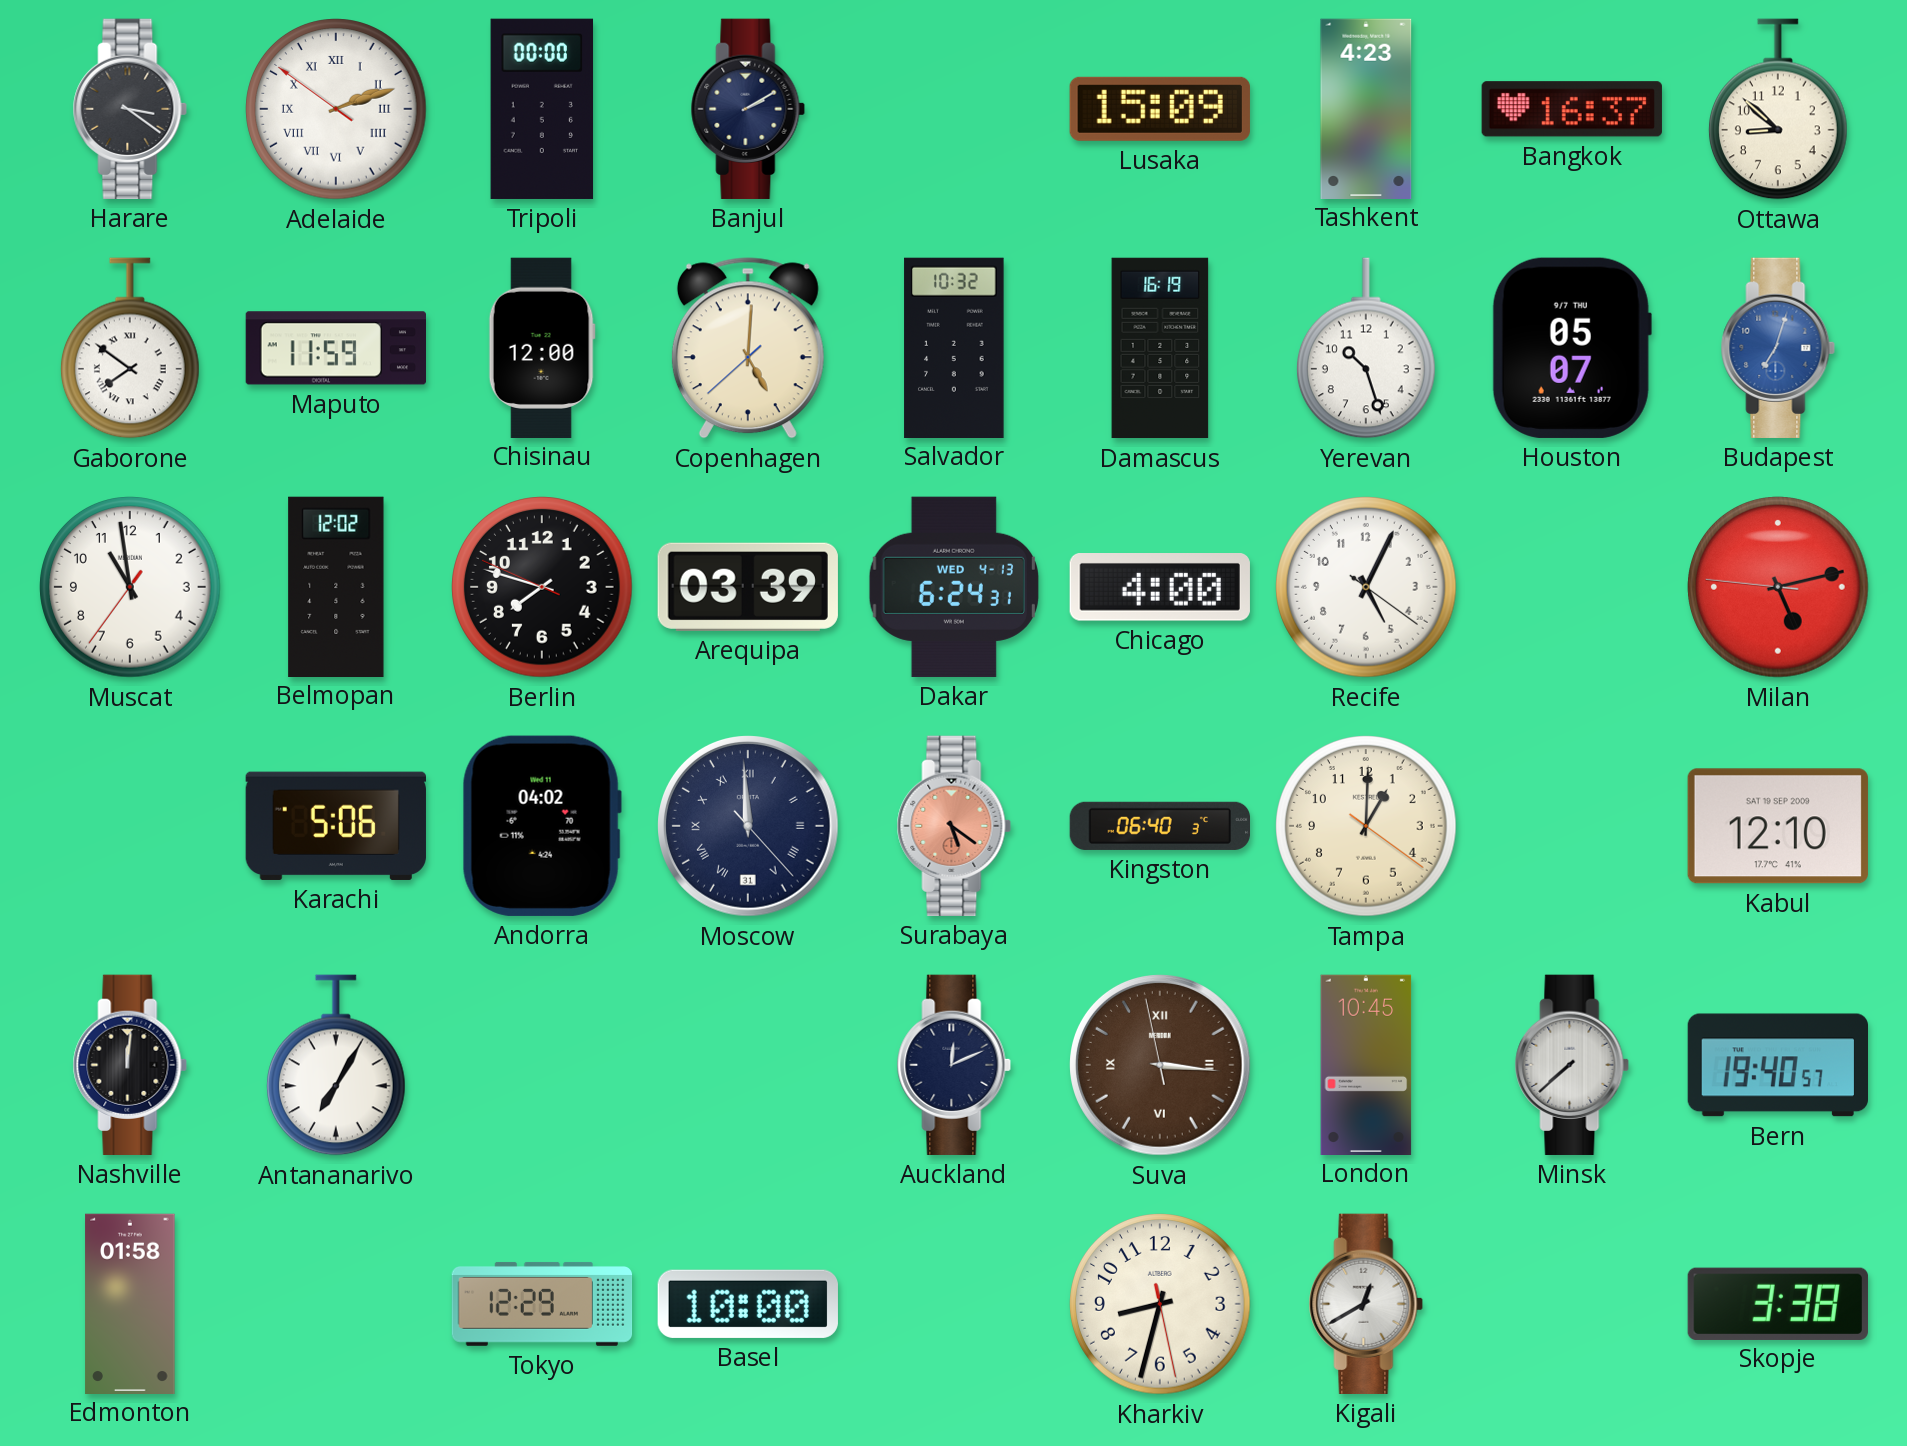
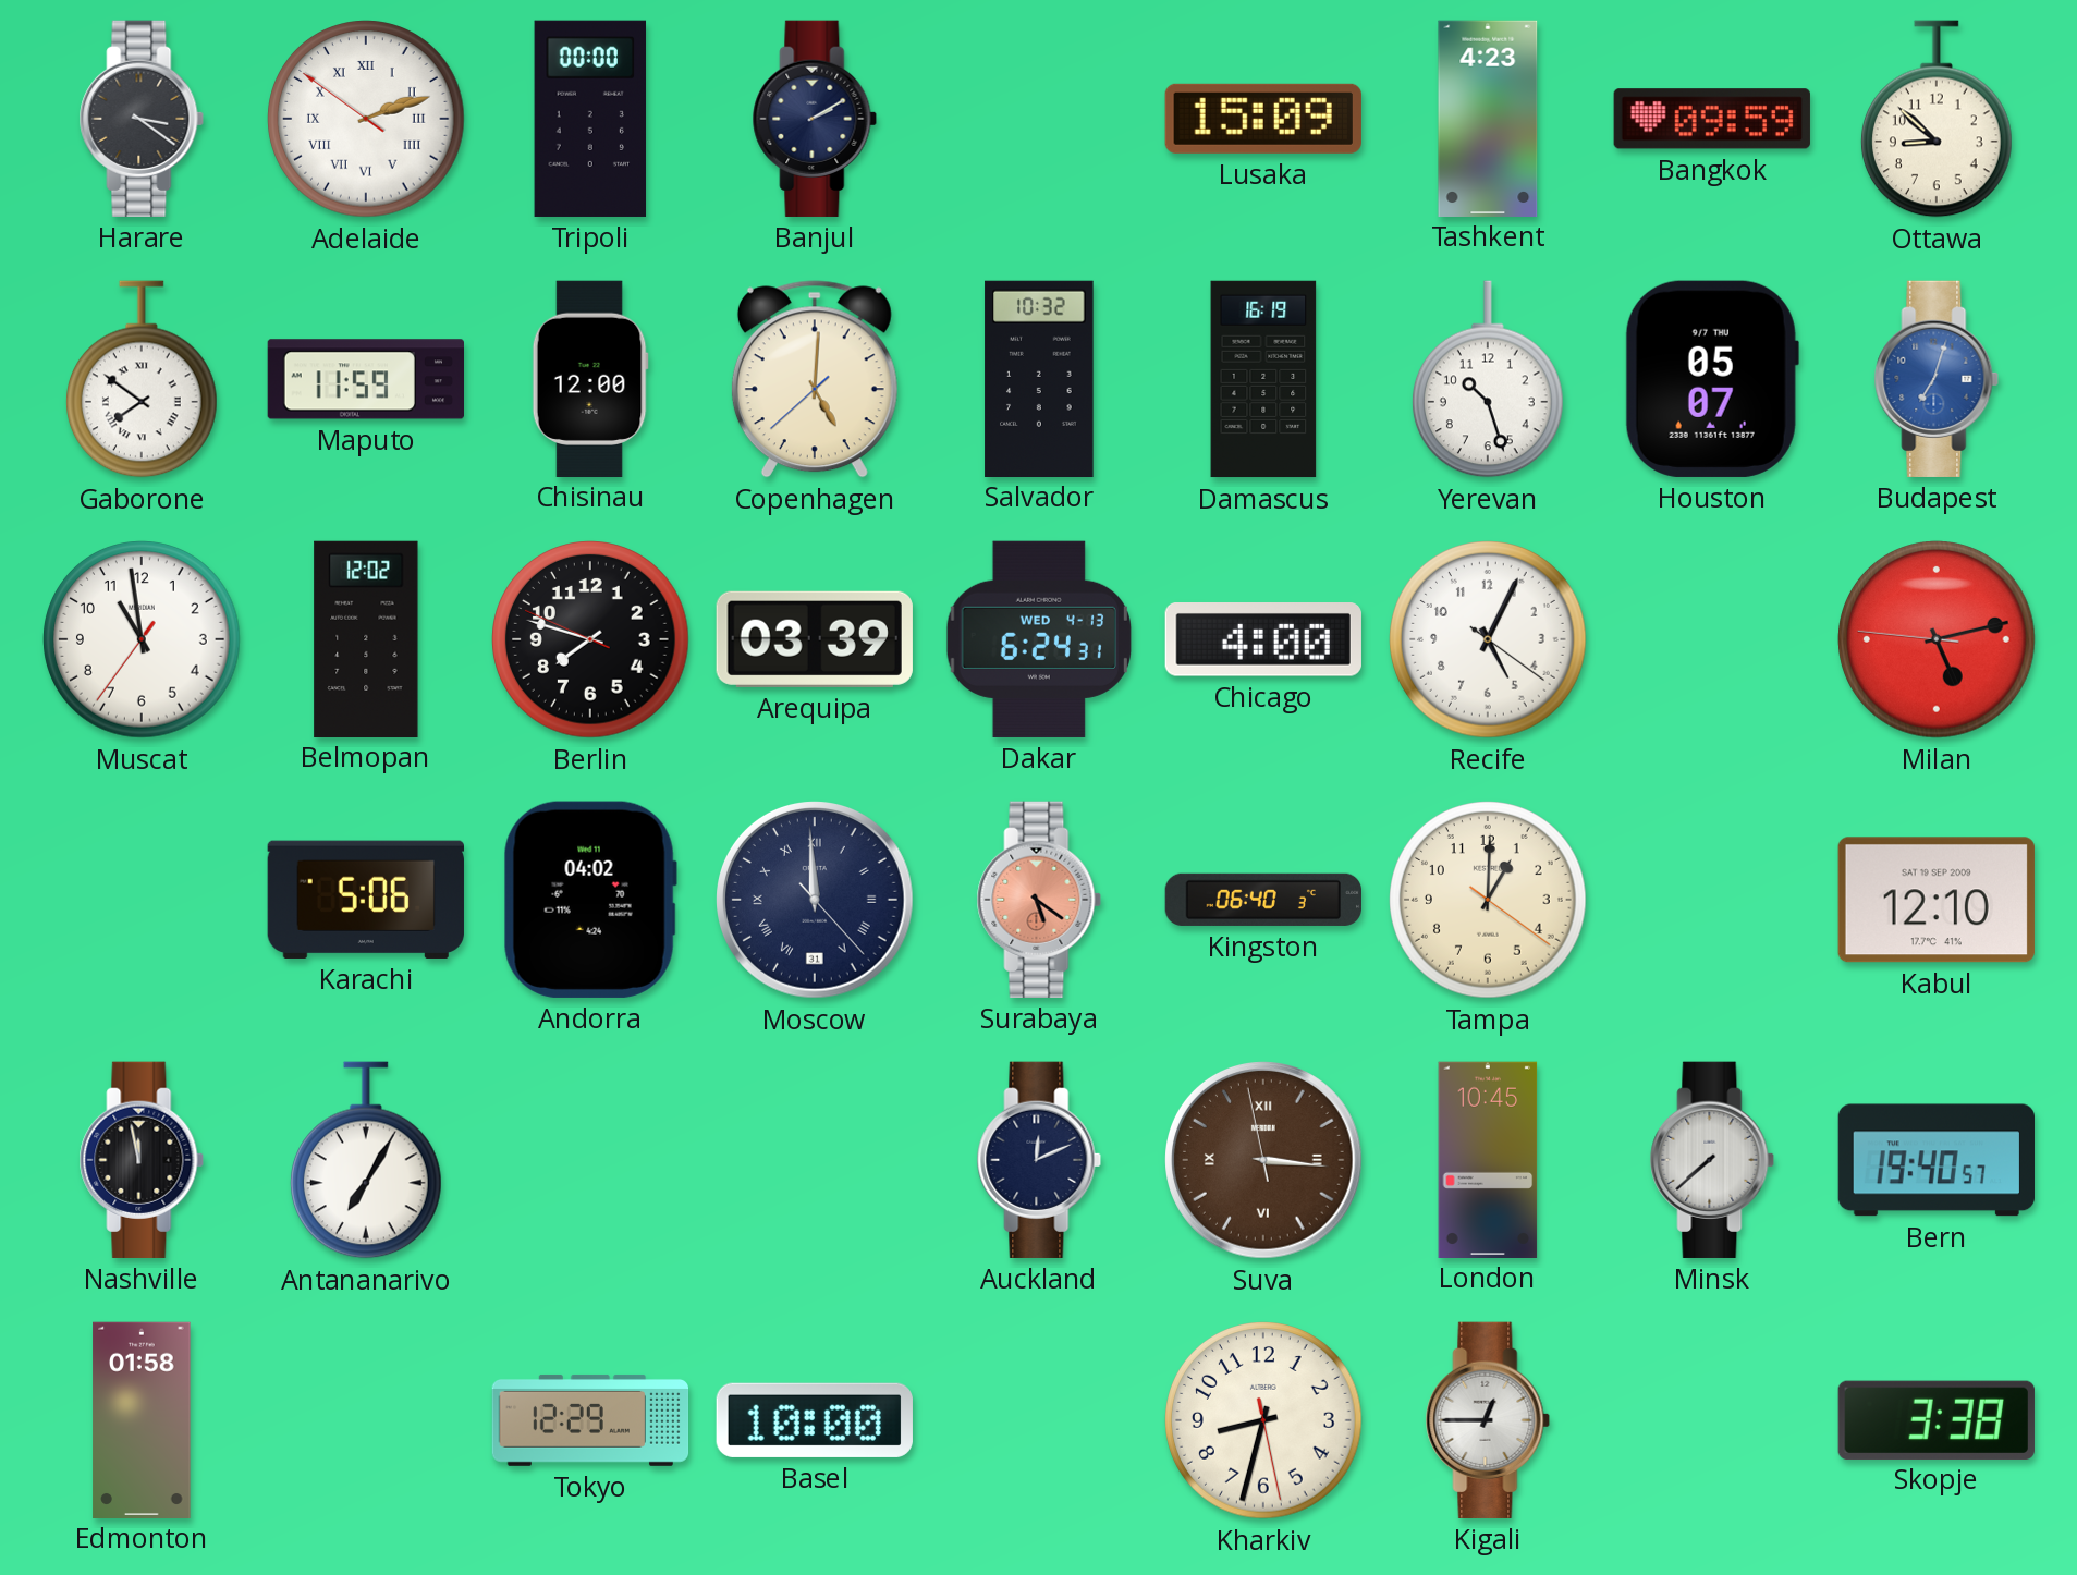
Bangkok: 16:37 -> 09:59
Nashville: 12:01 -> 11:58
Kigali: 12:40 -> 12:45
